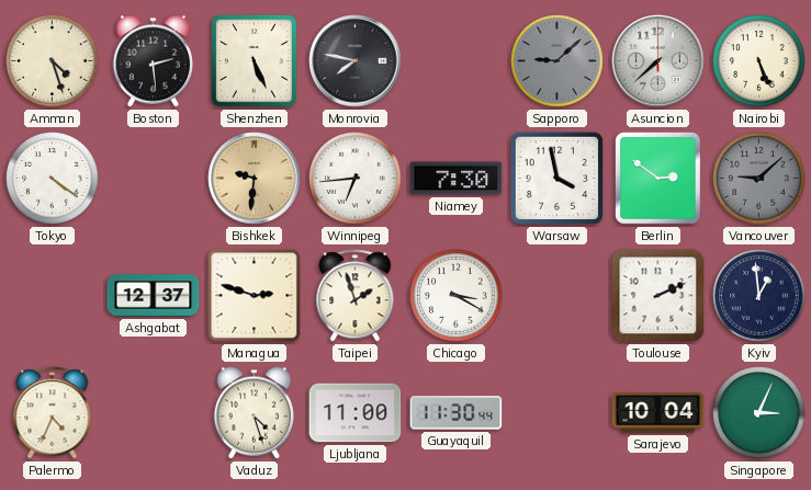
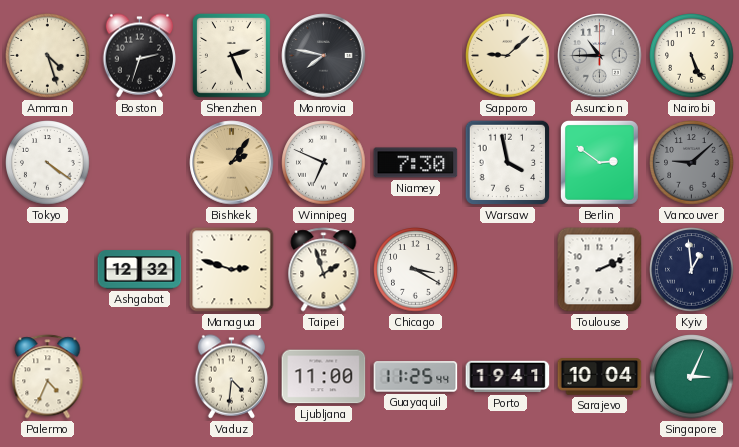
Boston: 2:29 -> 2:33
Shenzhen: 5:26 -> 2:26
Sapporo dial: grey -> cream
Asuncion: 7:38 -> 10:45
Bishkek: 9:31 -> 2:06
Winnipeg: 6:44 -> 6:49
Ashgabat: 12:37 -> 12:32
Vaduz: 4:27 -> 4:31
Guayaquil: 11:30 -> 11:25
Porto: none -> 19:41
